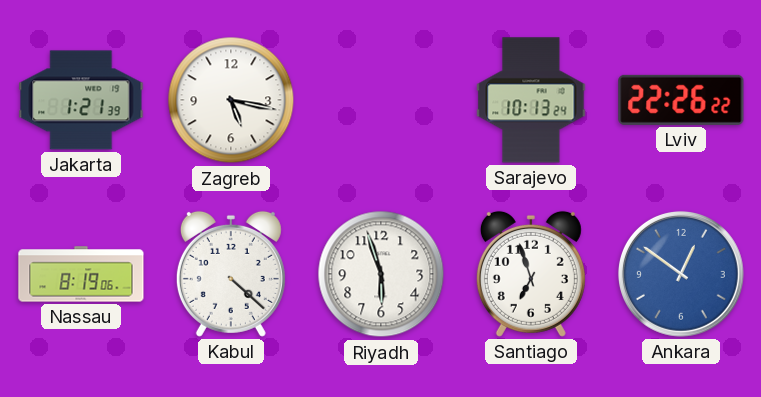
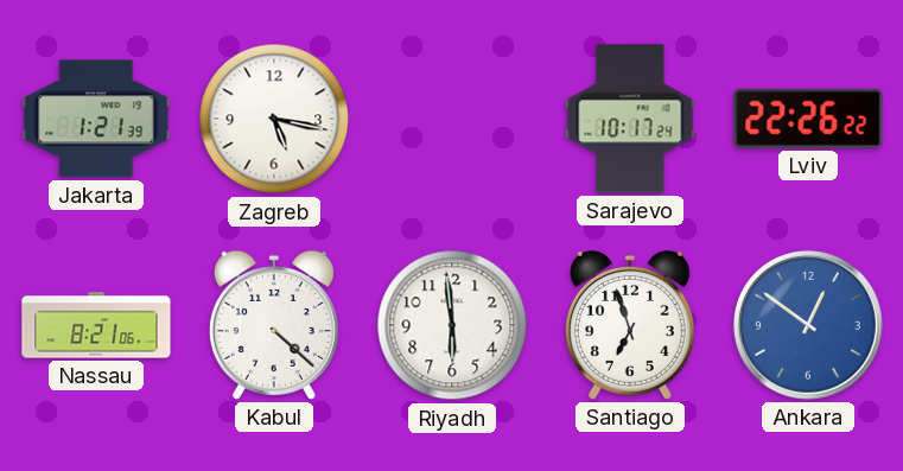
Sarajevo: 10:13 -> 10:17
Nassau: 8:19 -> 8:21
Riyadh: 5:57 -> 5:59
